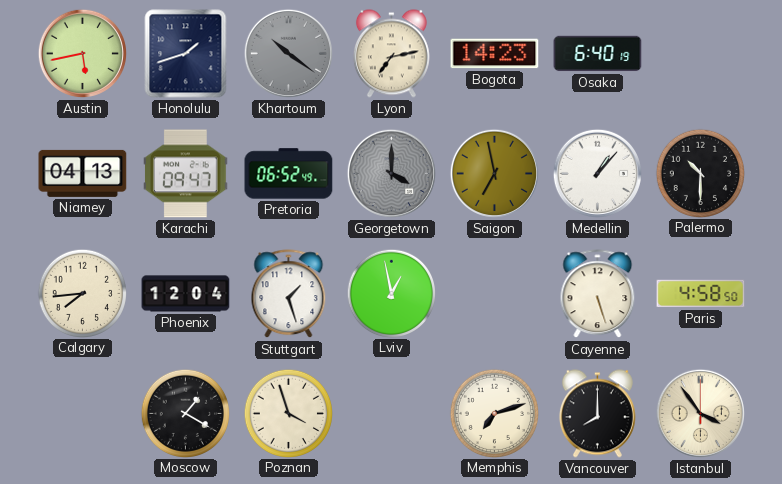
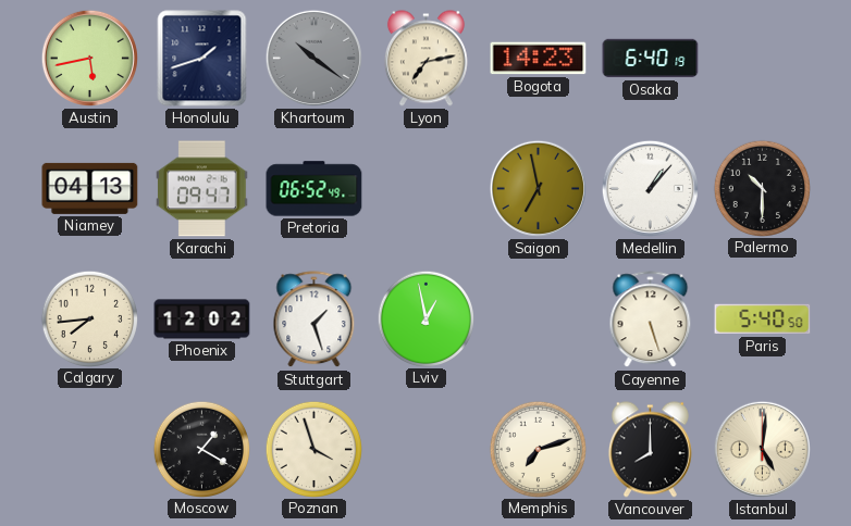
Georgetown: 4:00 -> none
Phoenix: 12:04 -> 12:02
Paris: 4:58 -> 5:40
Istanbul: 3:54 -> 5:01
